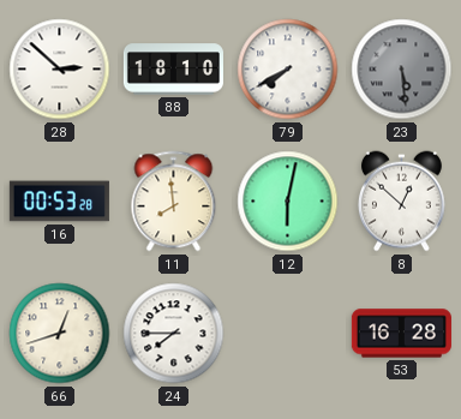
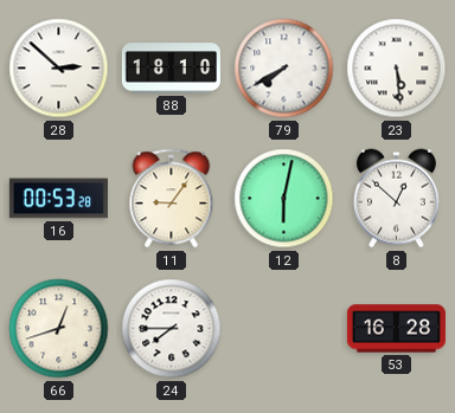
23 dial: grey -> white
11: 7:59 -> 9:06
